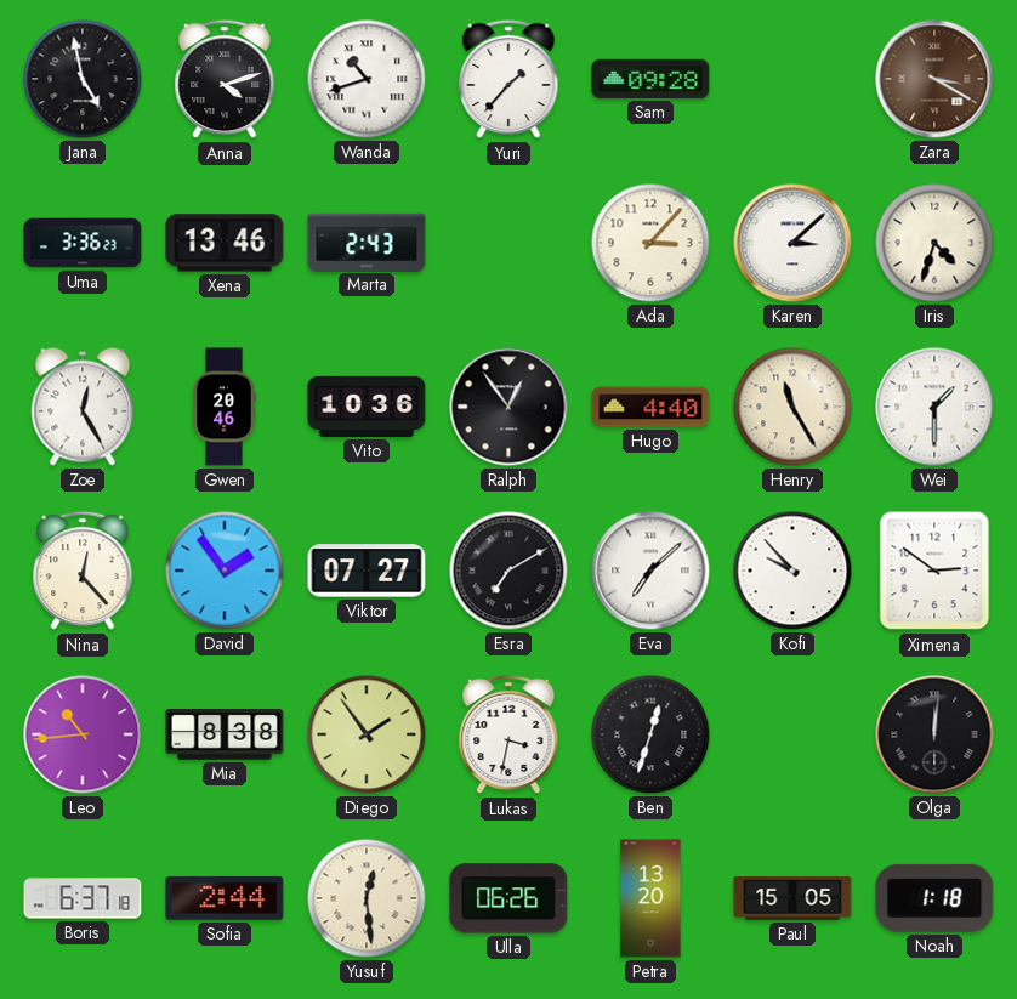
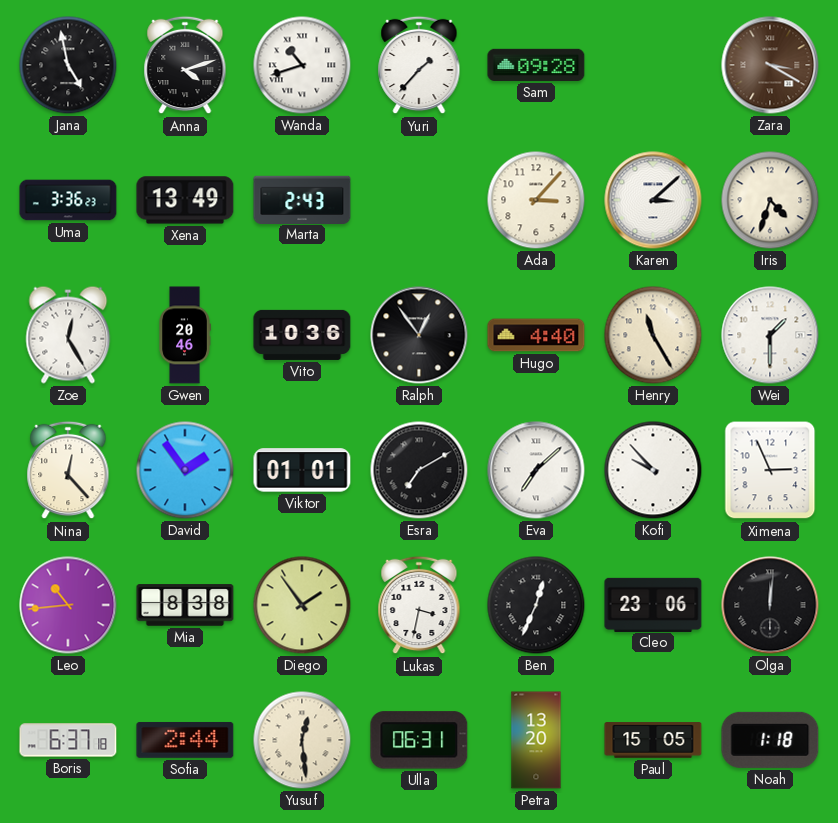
Xena: 13:46 -> 13:49
Viktor: 07:27 -> 01:01
Ximena: 2:51 -> 2:56
Ben: 12:33 -> 12:34
Cleo: none -> 23:06
Ulla: 06:26 -> 06:31
